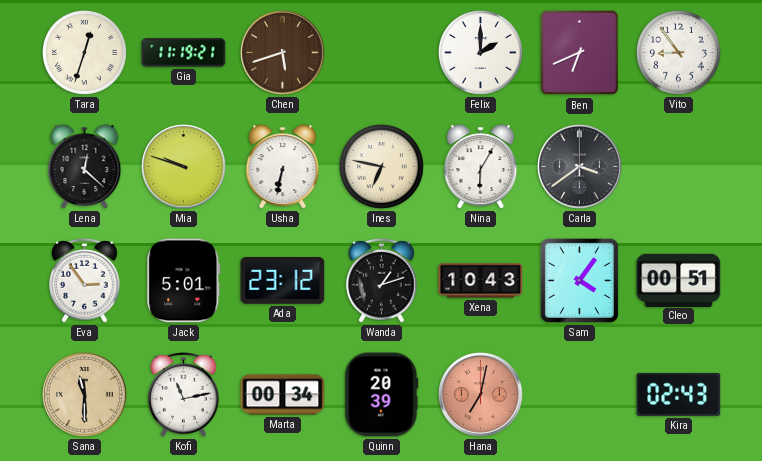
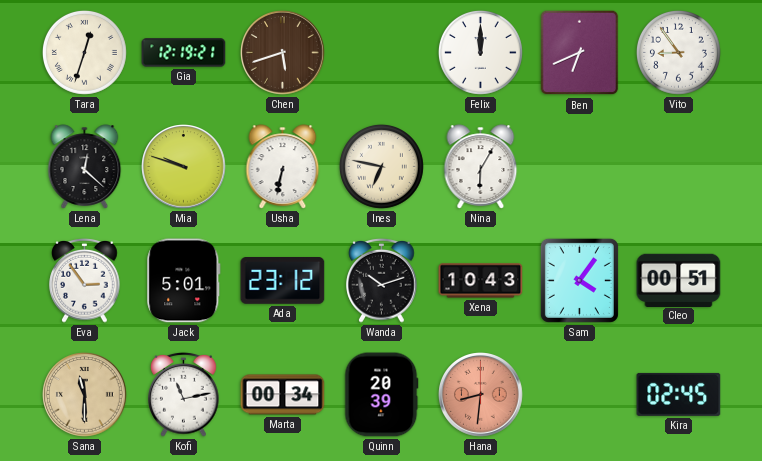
Gia: 11:19 -> 12:19
Felix: 2:00 -> 12:00
Carla: 3:39 -> none
Wanda: 1:12 -> 10:12
Hana: 7:02 -> 8:31
Kira: 02:43 -> 02:45
